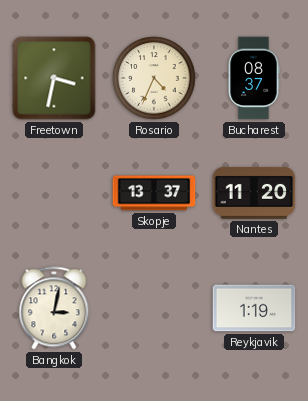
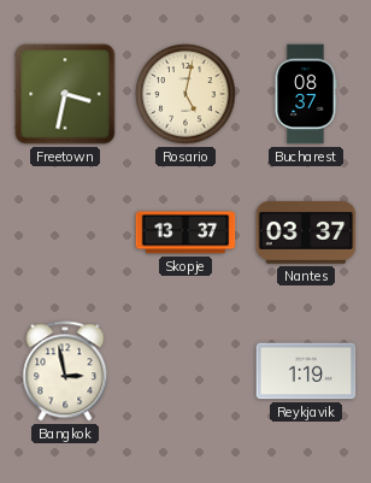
Rosario: 4:34 -> 5:02
Nantes: 11:20 -> 03:37
Bangkok: 3:02 -> 2:58
